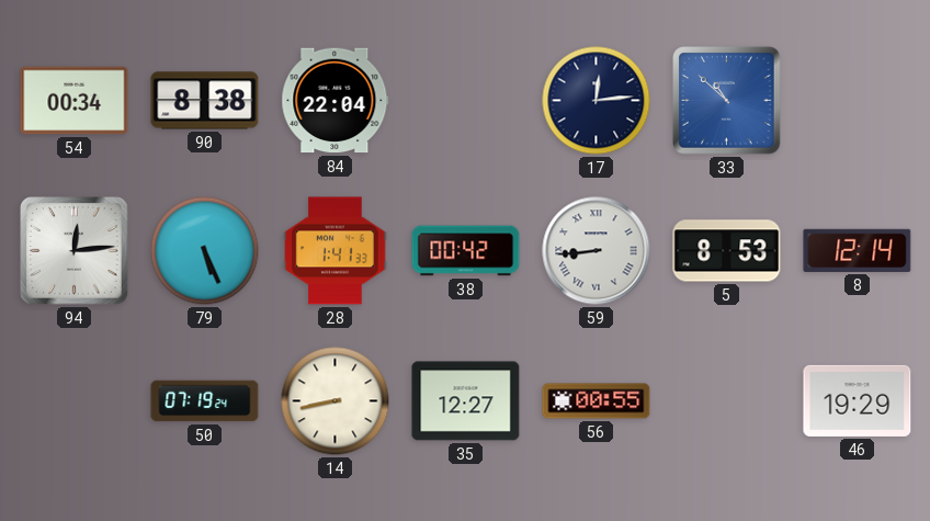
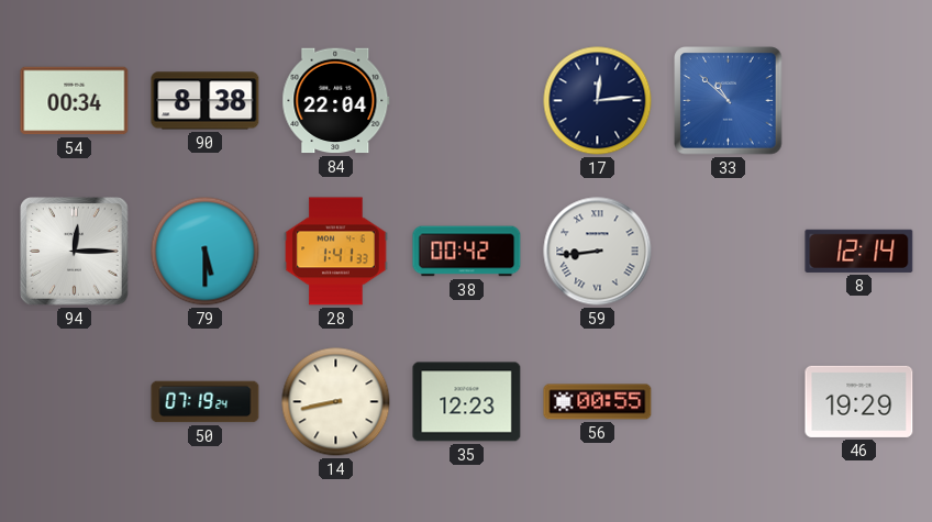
94: 12:14 -> 12:15
79: 5:26 -> 5:30
5: 8:53 -> none
35: 12:27 -> 12:23
